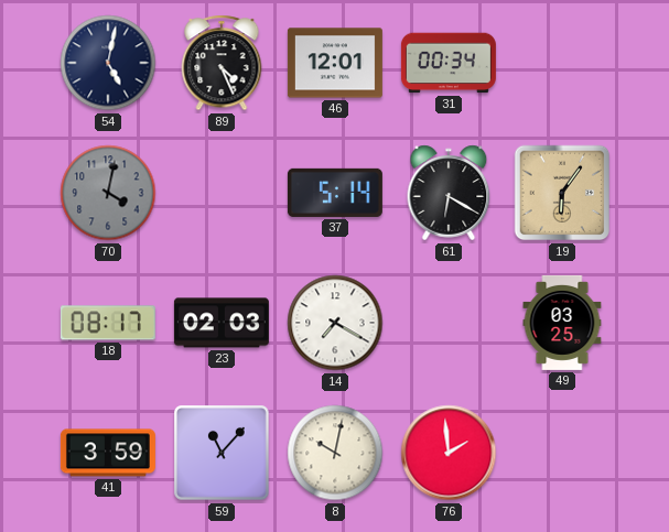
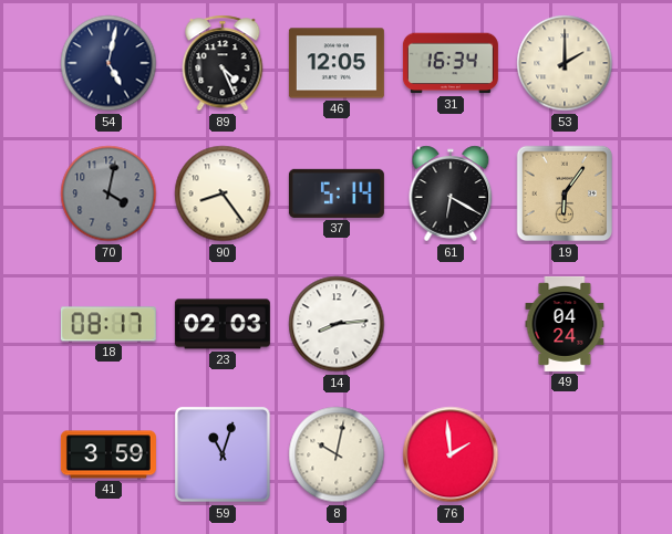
46: 12:01 -> 12:05
31: 00:34 -> 16:34
53: none -> 2:00
90: none -> 8:24
14: 7:20 -> 8:14
49: 03:25 -> 04:24
59: 11:07 -> 11:03
